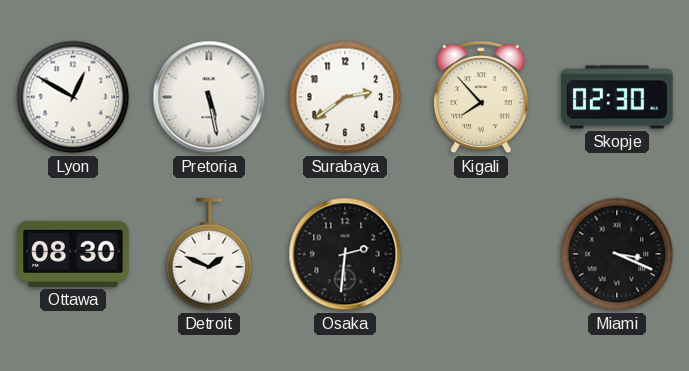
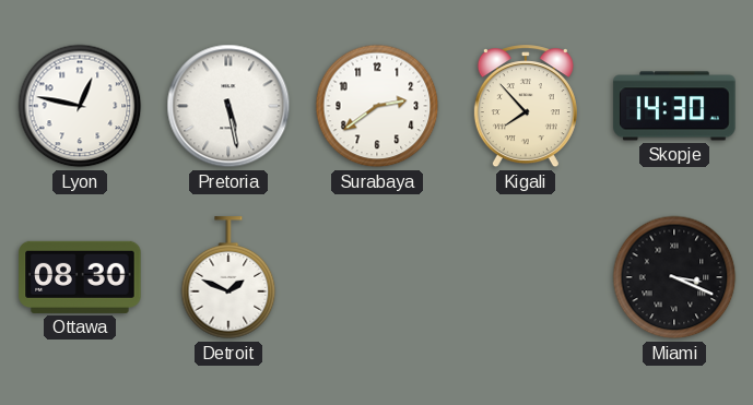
Lyon: 12:50 -> 12:47
Skopje: 02:30 -> 14:30
Osaka: 2:31 -> none
